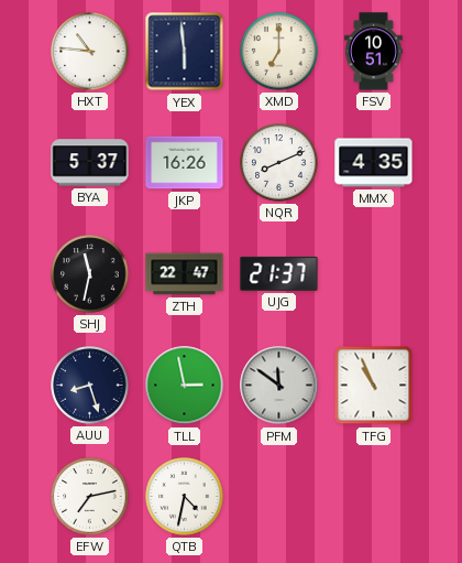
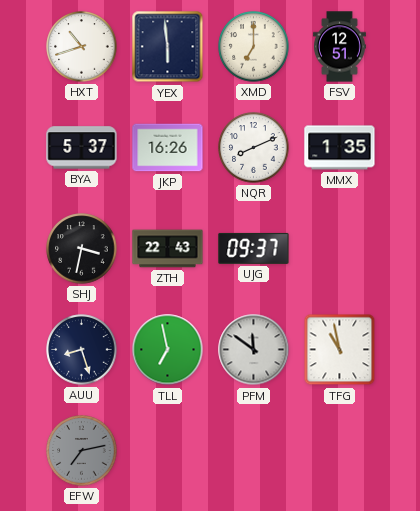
HXT: 10:46 -> 10:42
FSV: 10:51 -> 12:51
MMX: 4:35 -> 1:35
SHJ: 11:32 -> 3:32
ZTH: 22:47 -> 22:43
UJG: 21:37 -> 09:37
TLL: 2:58 -> 6:58
TFG: 10:56 -> 10:58
EFW dial: white -> grey
QTB: 4:32 -> none
